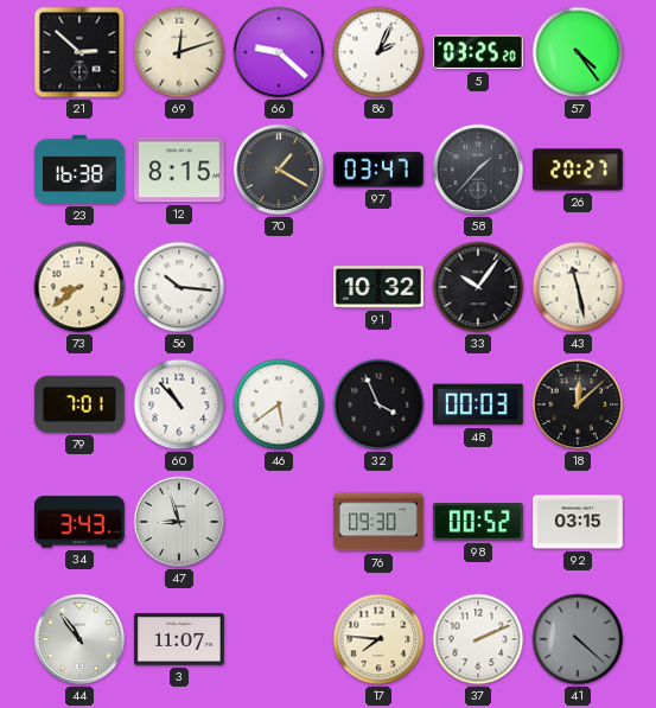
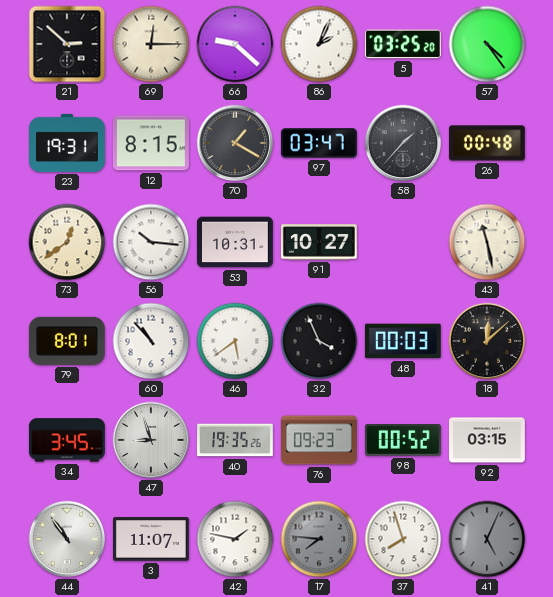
69: 12:12 -> 12:15
23: 16:38 -> 19:31
26: 20:27 -> 00:48
73: 8:39 -> 12:39
53: none -> 10:31
91: 10:32 -> 10:27
33: 10:06 -> none
79: 7:01 -> 8:01
34: 3:43 -> 3:45
40: none -> 19:35
76: 09:30 -> 09:23
42: none -> 1:47
17 dial: cream -> grey
37: 2:11 -> 7:57
41: 4:22 -> 5:04
